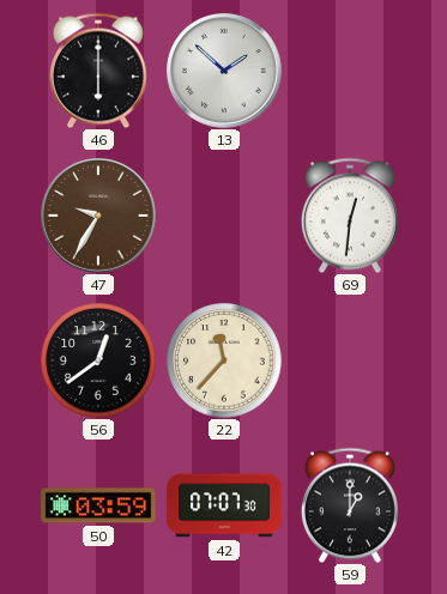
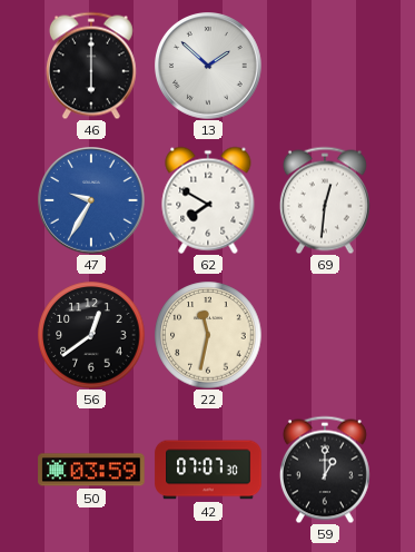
47 dial: brown -> blue
62: none -> 7:50
22: 11:37 -> 11:32
